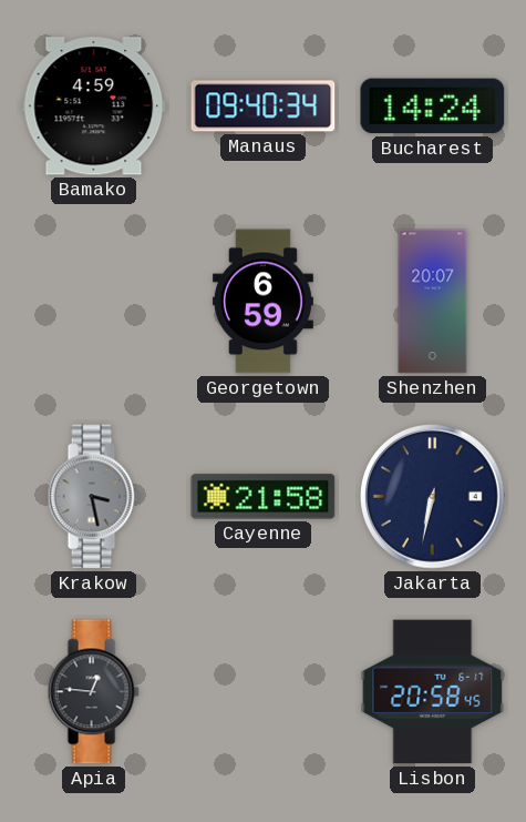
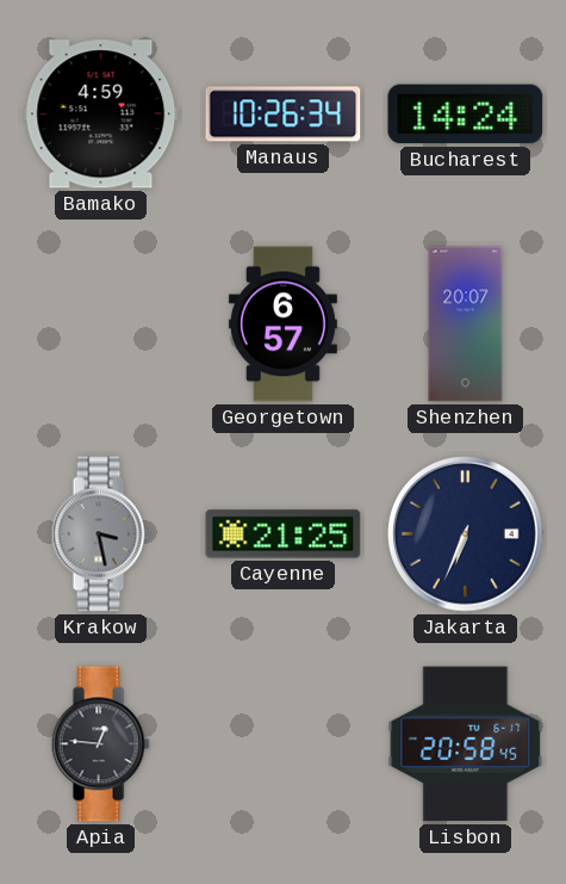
Manaus: 09:40 -> 10:26
Georgetown: 6:59 -> 6:57
Cayenne: 21:58 -> 21:25
Jakarta: 6:32 -> 6:34
